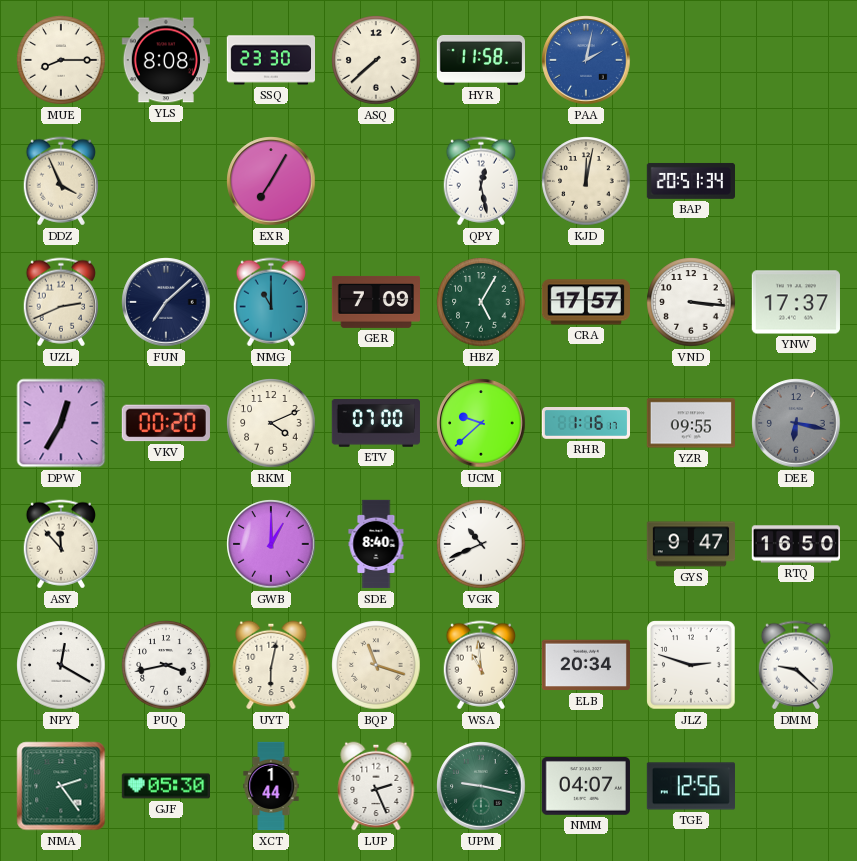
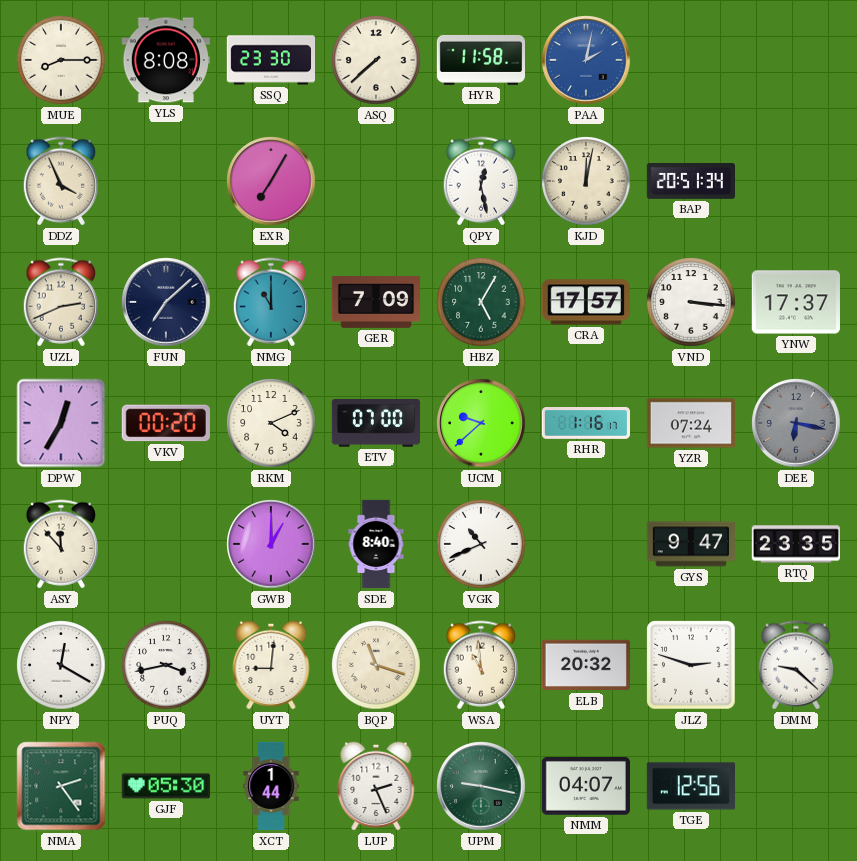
YZR: 09:55 -> 07:24
RTQ: 16:50 -> 23:35
UYT: 6:02 -> 9:01
ELB: 20:34 -> 20:32
